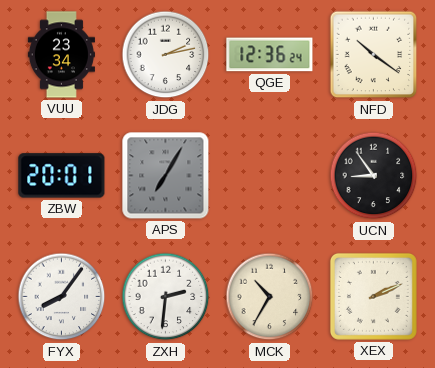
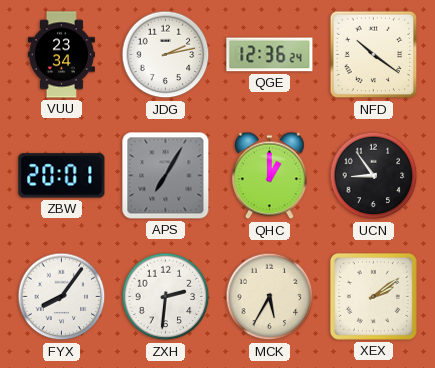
QHC: none -> 1:00
MCK: 10:35 -> 5:35
XEX: 2:11 -> 2:09
